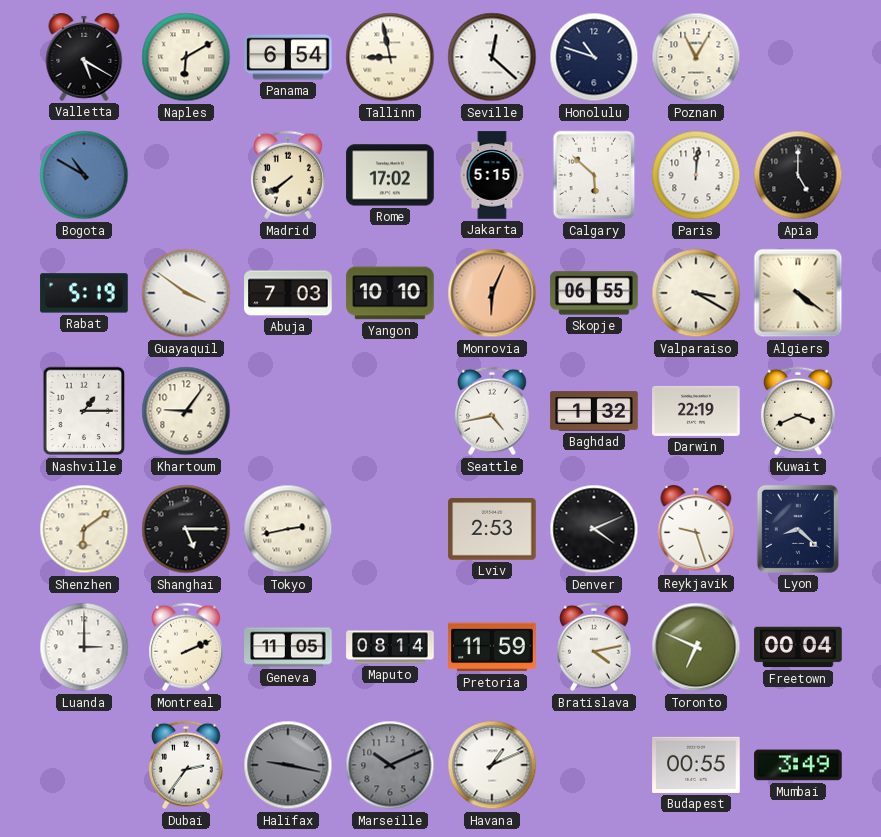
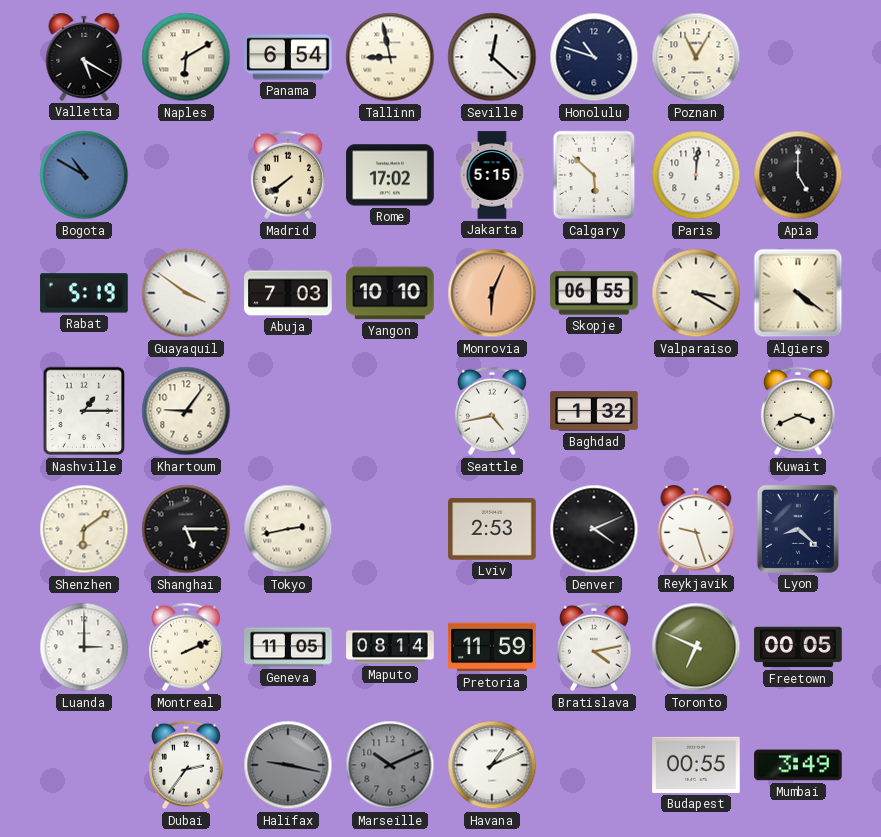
Darwin: 22:19 -> none
Freetown: 00:04 -> 00:05
